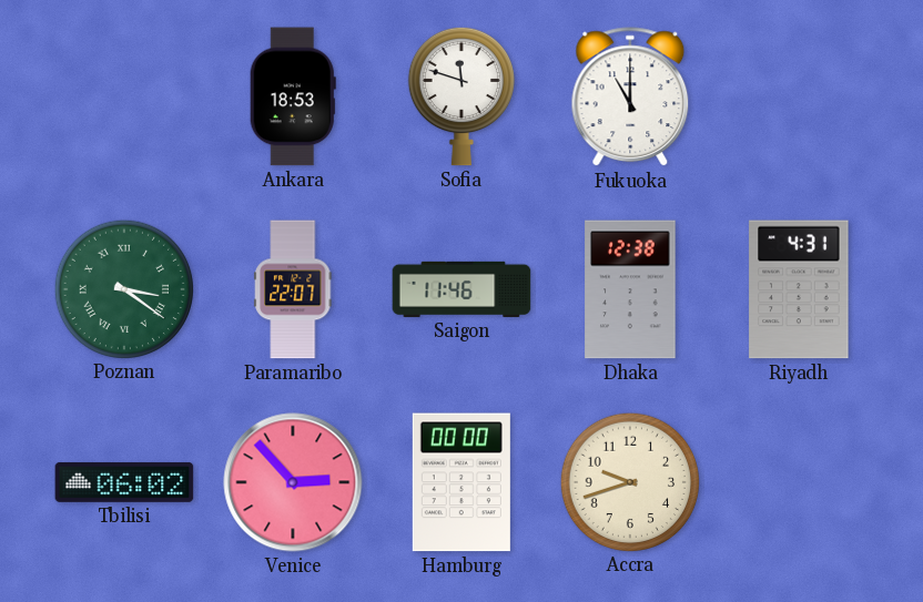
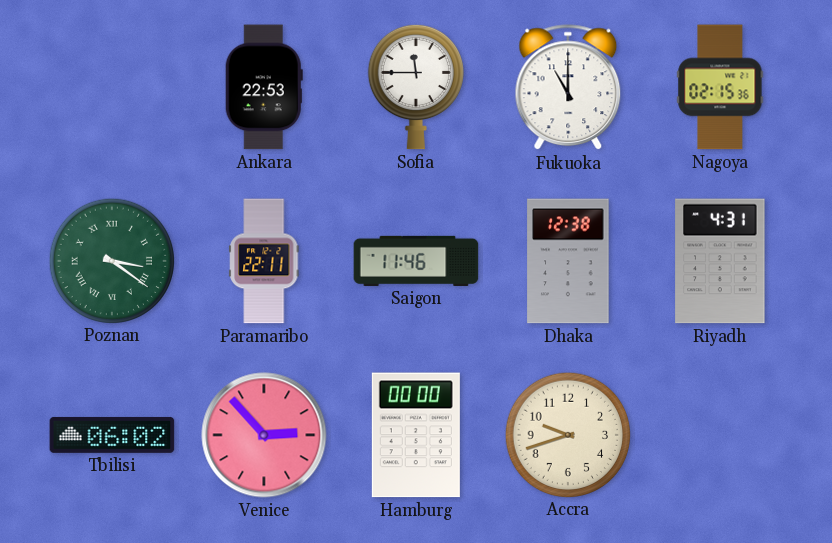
Ankara: 18:53 -> 22:53
Sofia: 11:48 -> 11:45
Nagoya: none -> 02:15
Paramaribo: 22:07 -> 22:11
